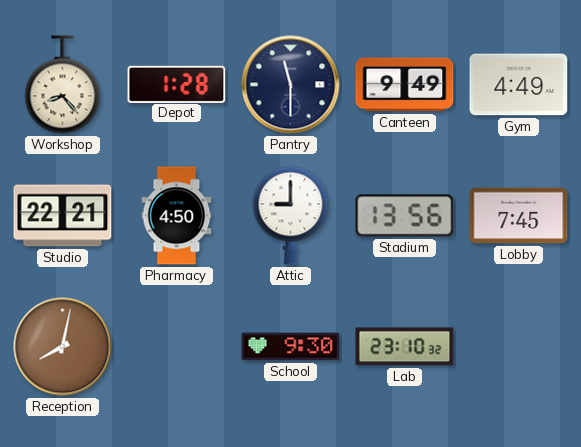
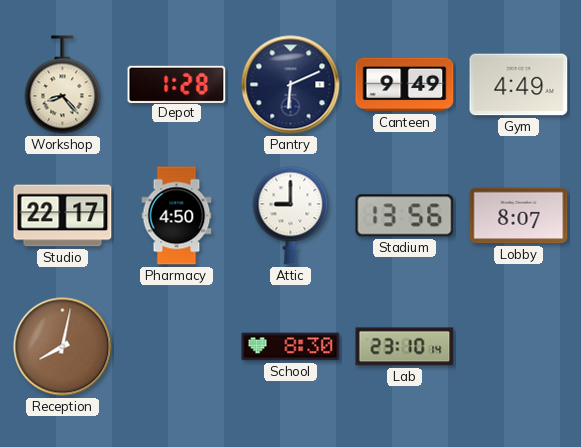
Pantry: 11:30 -> 6:11
Studio: 22:21 -> 22:17
Lobby: 7:45 -> 8:07
School: 9:30 -> 8:30
Lab: 23:10:32 -> 23:10:14
